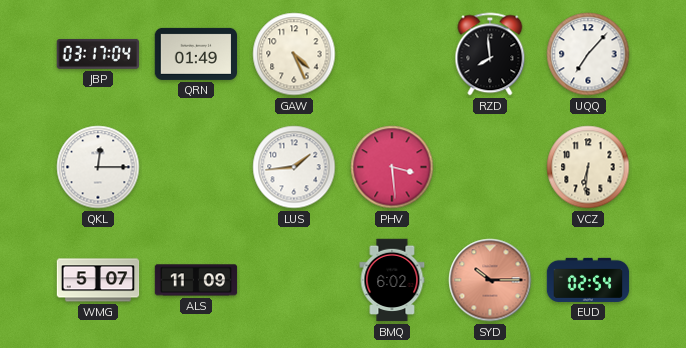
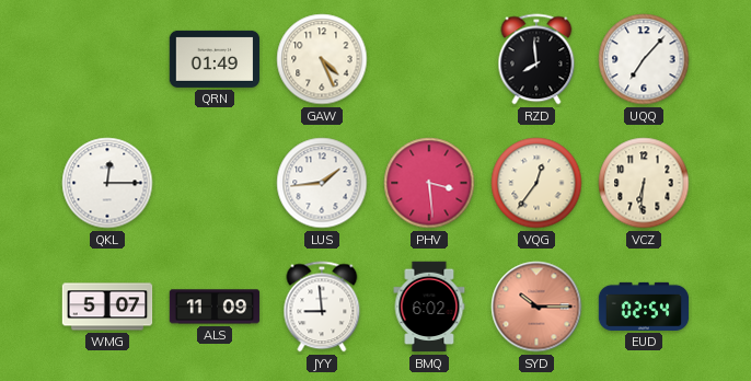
JBP: 03:17 -> none
VQG: none -> 12:36
JYY: none -> 8:59
